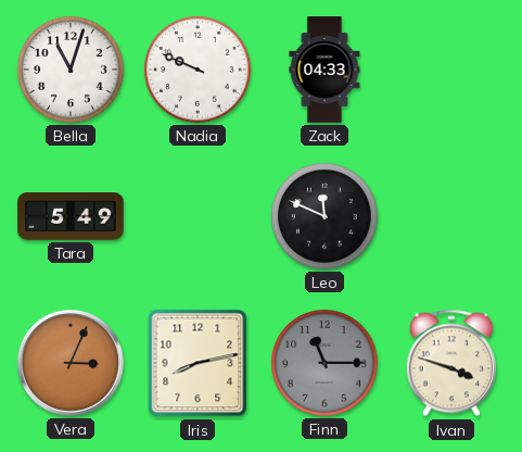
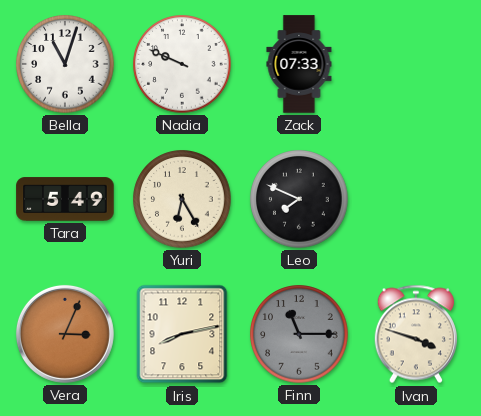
Zack: 04:33 -> 07:33
Yuri: none -> 6:25
Leo: 11:49 -> 7:49
